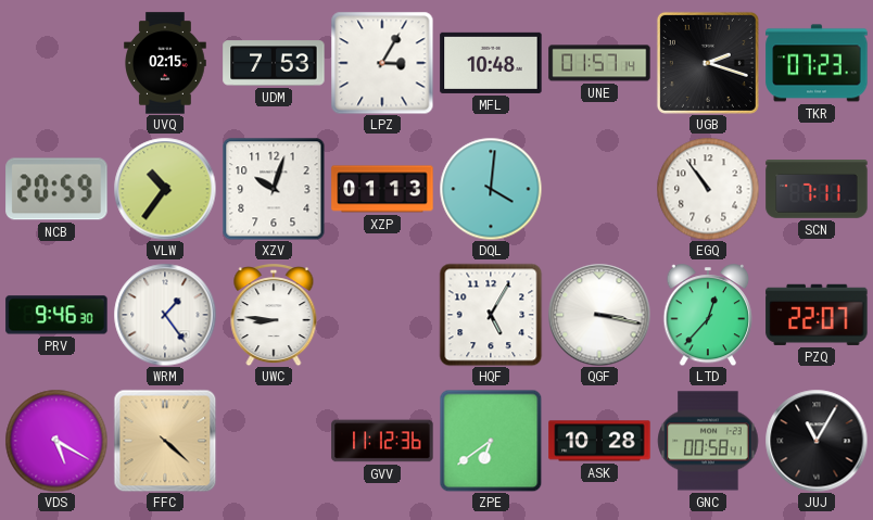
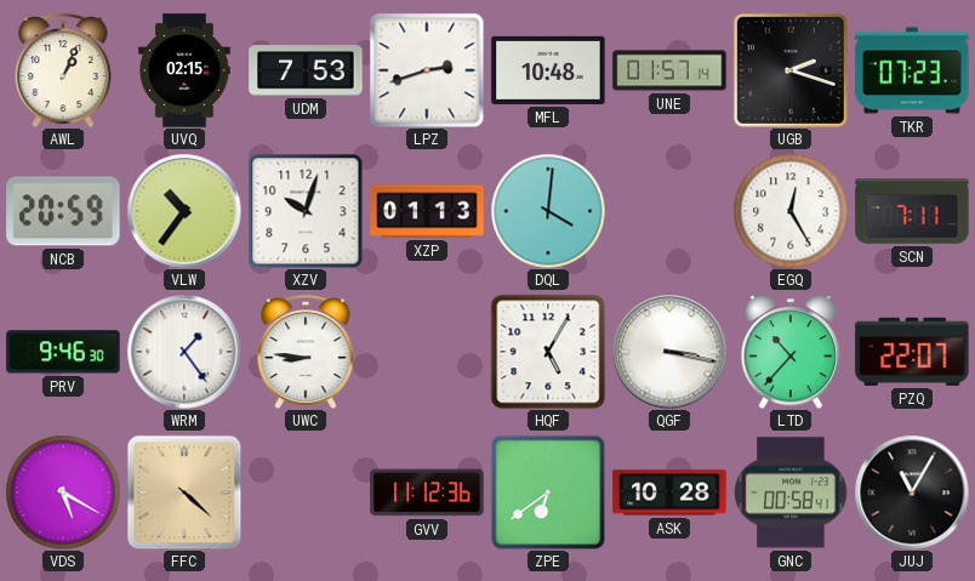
AWL: none -> 1:04
LPZ: 3:05 -> 2:42
EGQ: 10:54 -> 12:25
LTD: 12:37 -> 10:37
